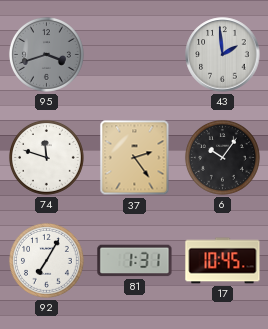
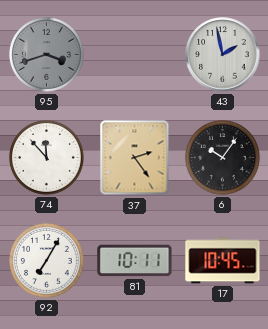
43: 1:59 -> 1:58
74: 11:48 -> 11:53
81: 1:31 -> 10:11
